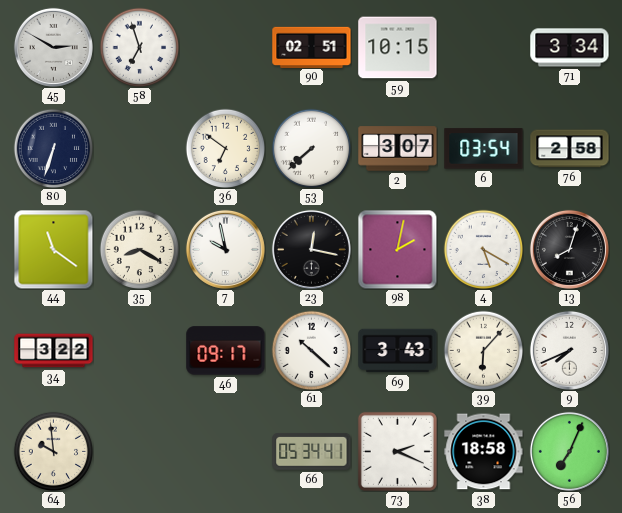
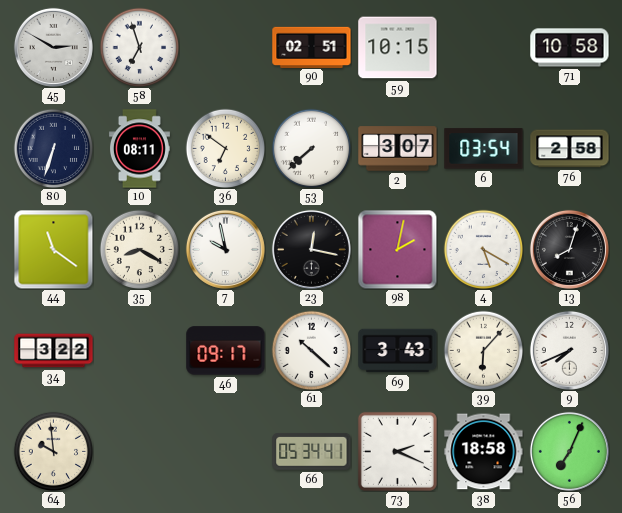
71: 3:34 -> 10:58
10: none -> 08:11
